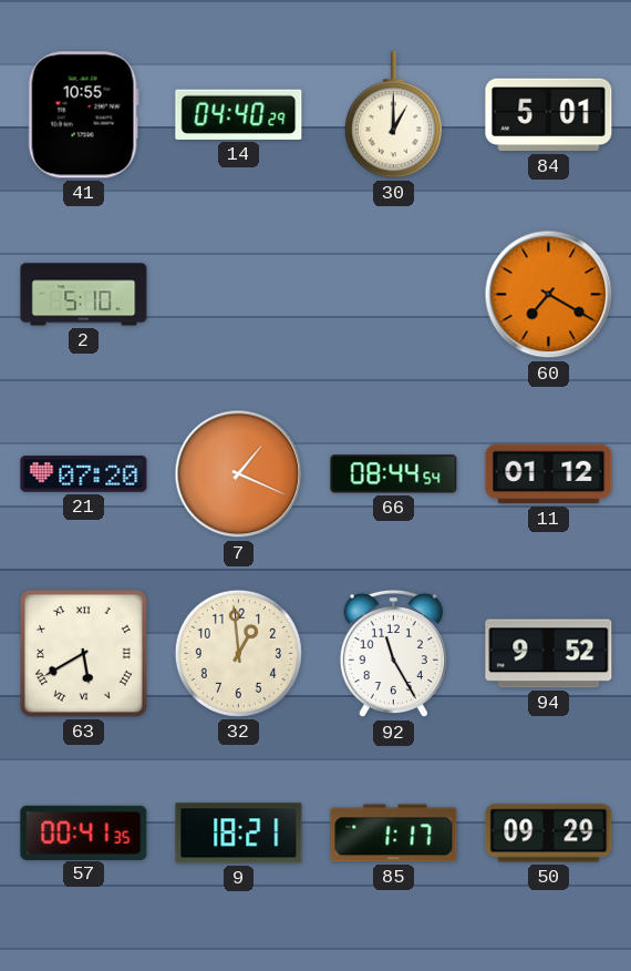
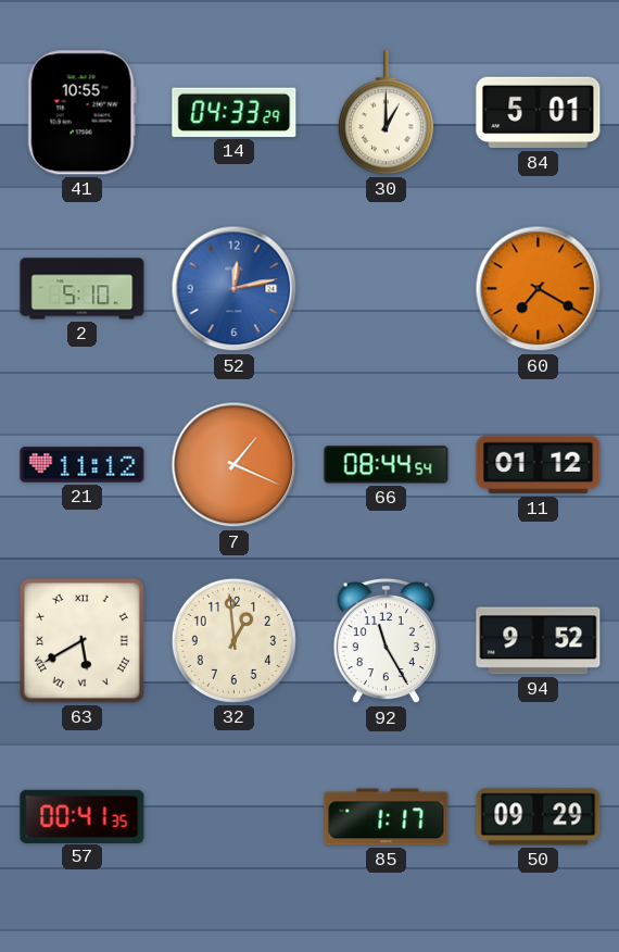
14: 04:40 -> 04:33
52: none -> 12:13
21: 07:20 -> 11:12
9: 18:21 -> none
